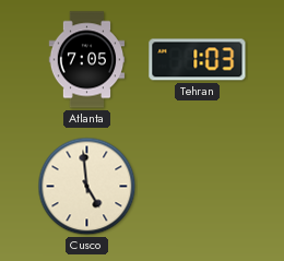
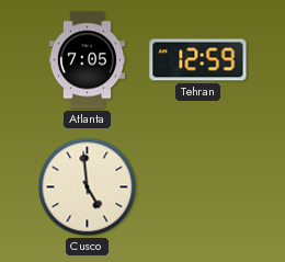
Tehran: 1:03 -> 12:59
